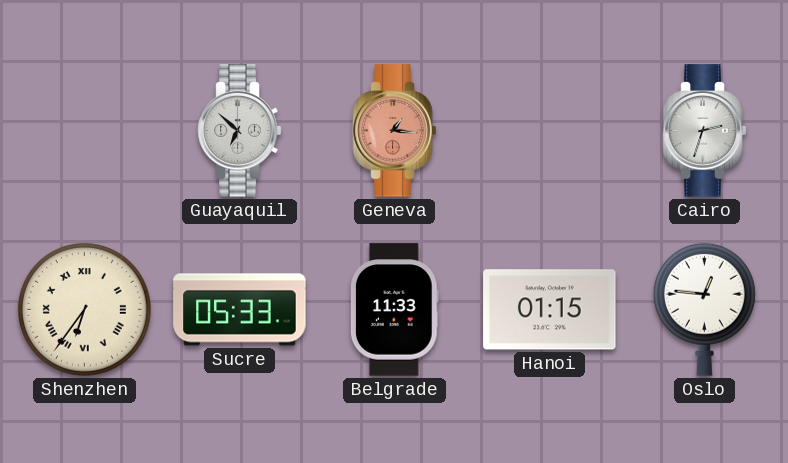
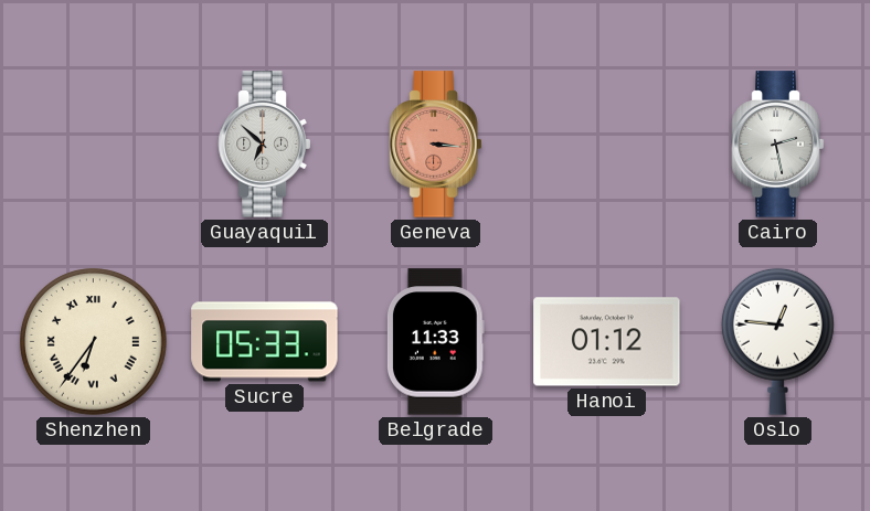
Geneva: 1:16 -> 3:16
Cairo: 2:33 -> 2:28
Hanoi: 01:15 -> 01:12
